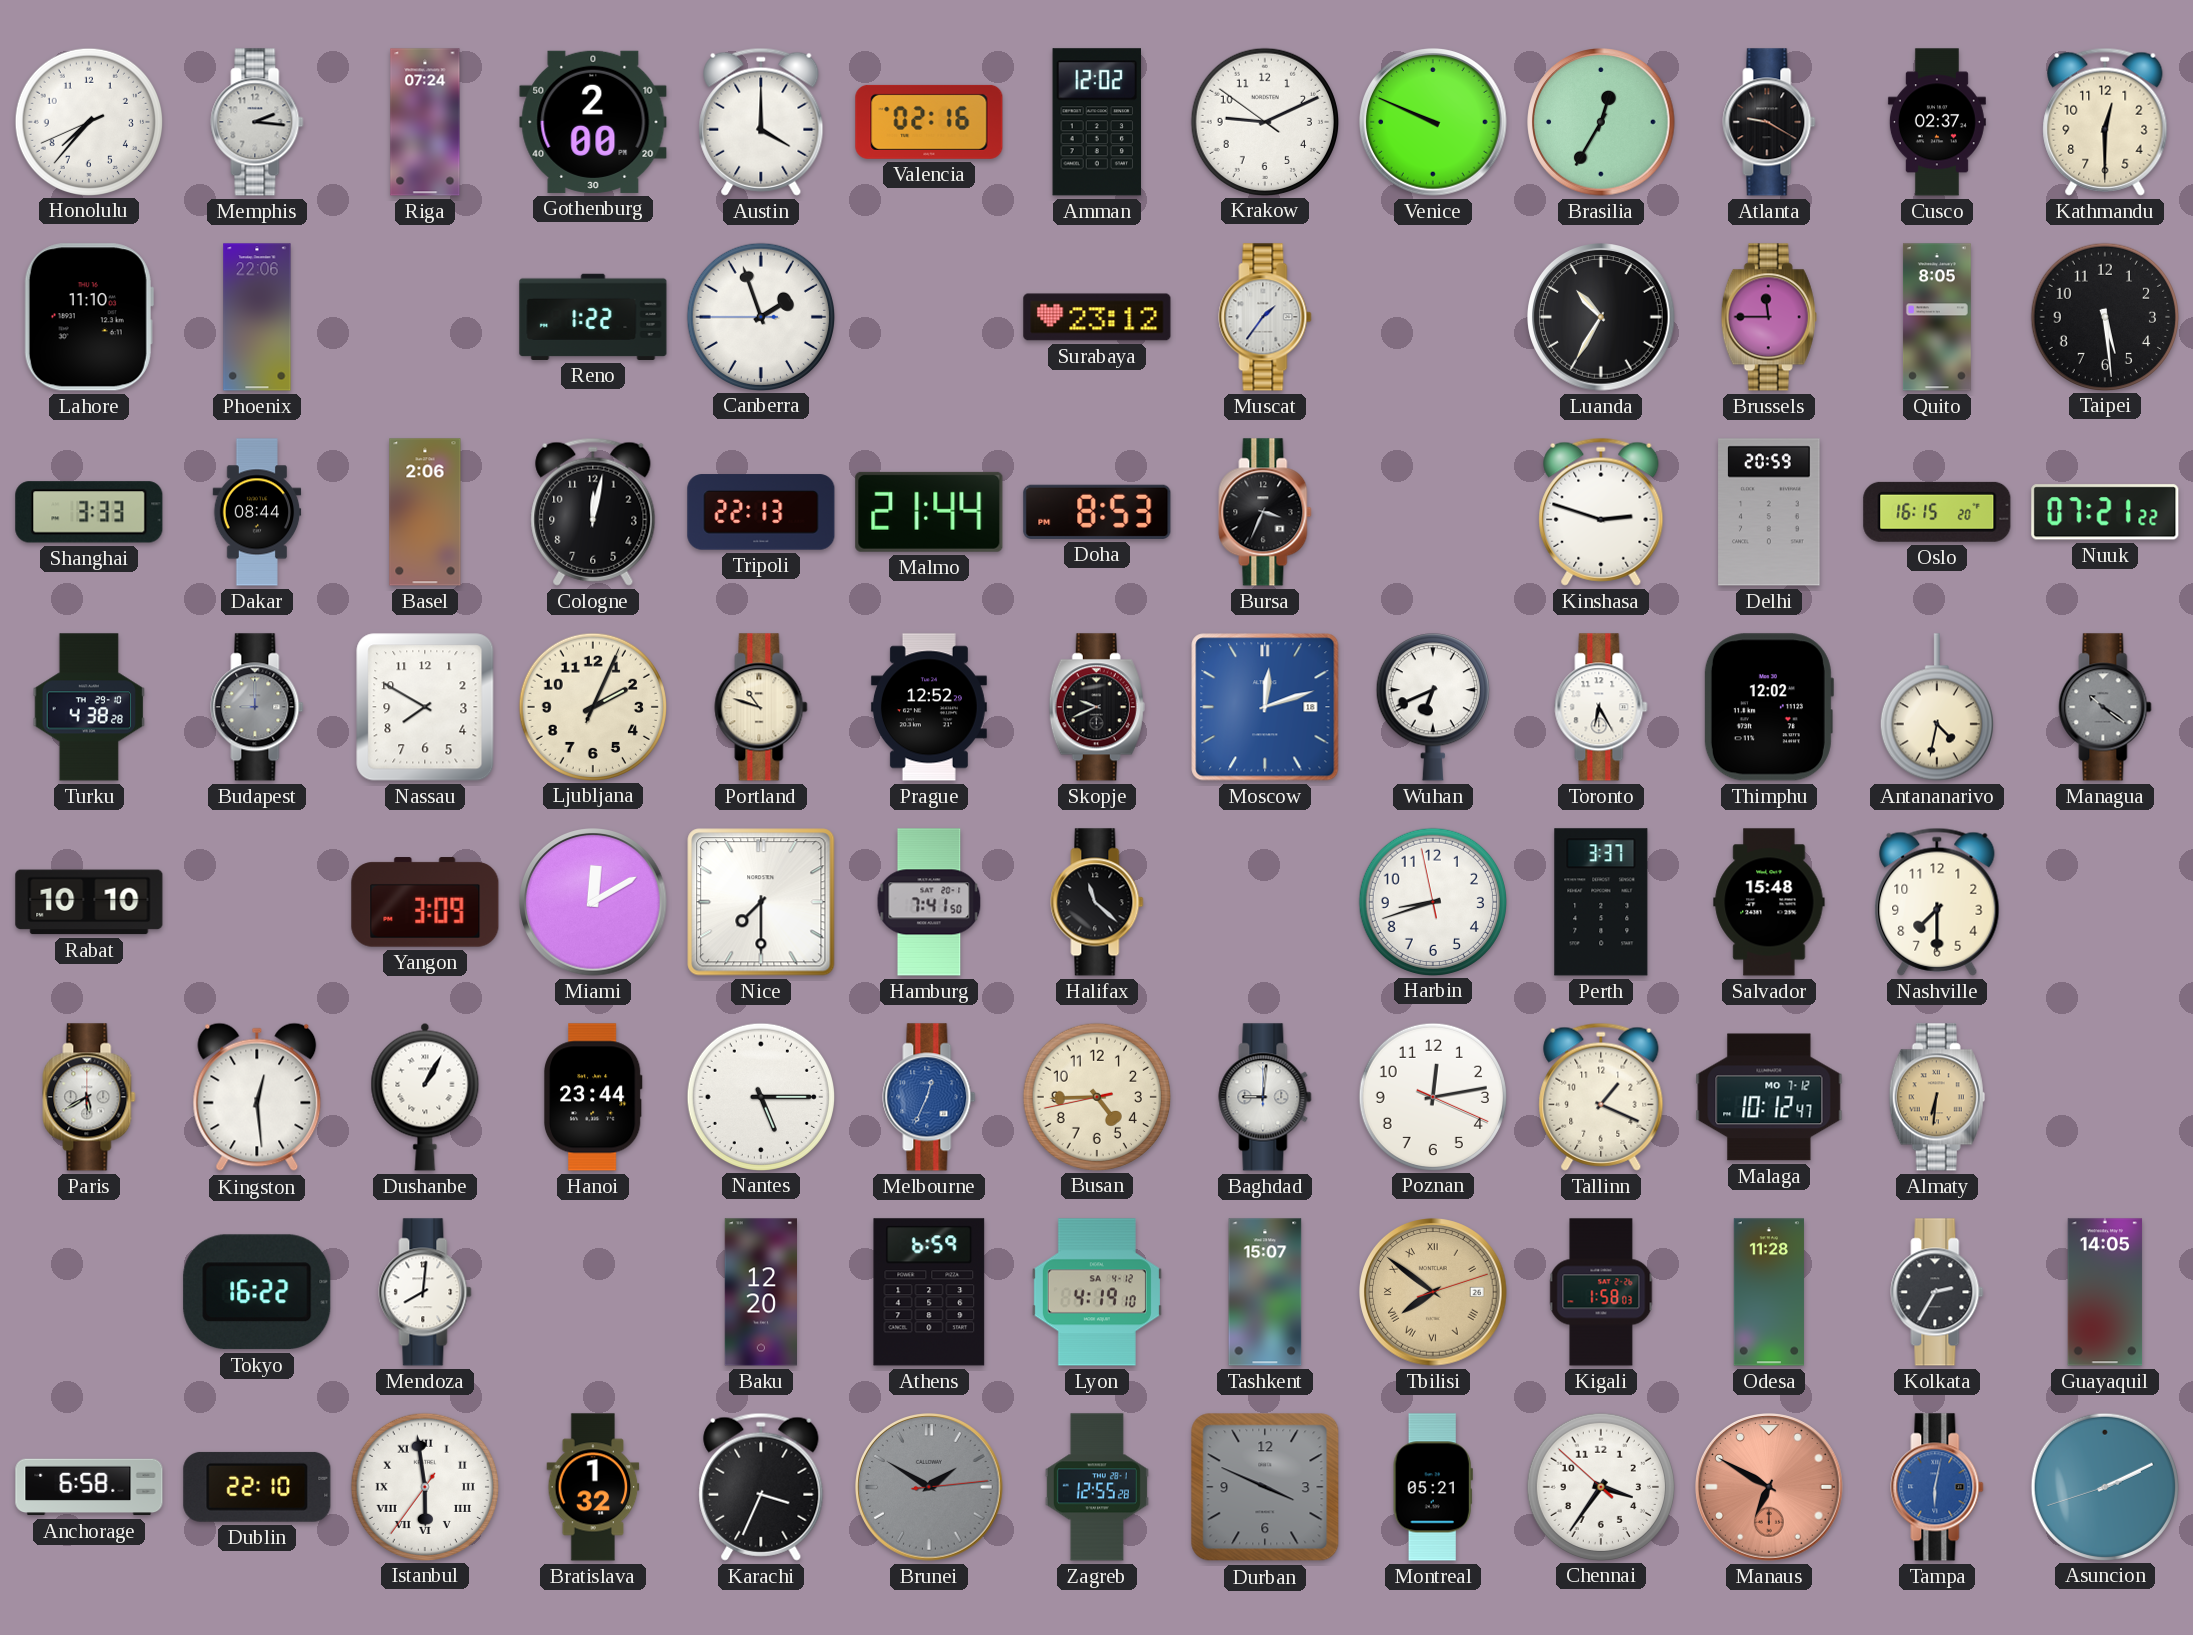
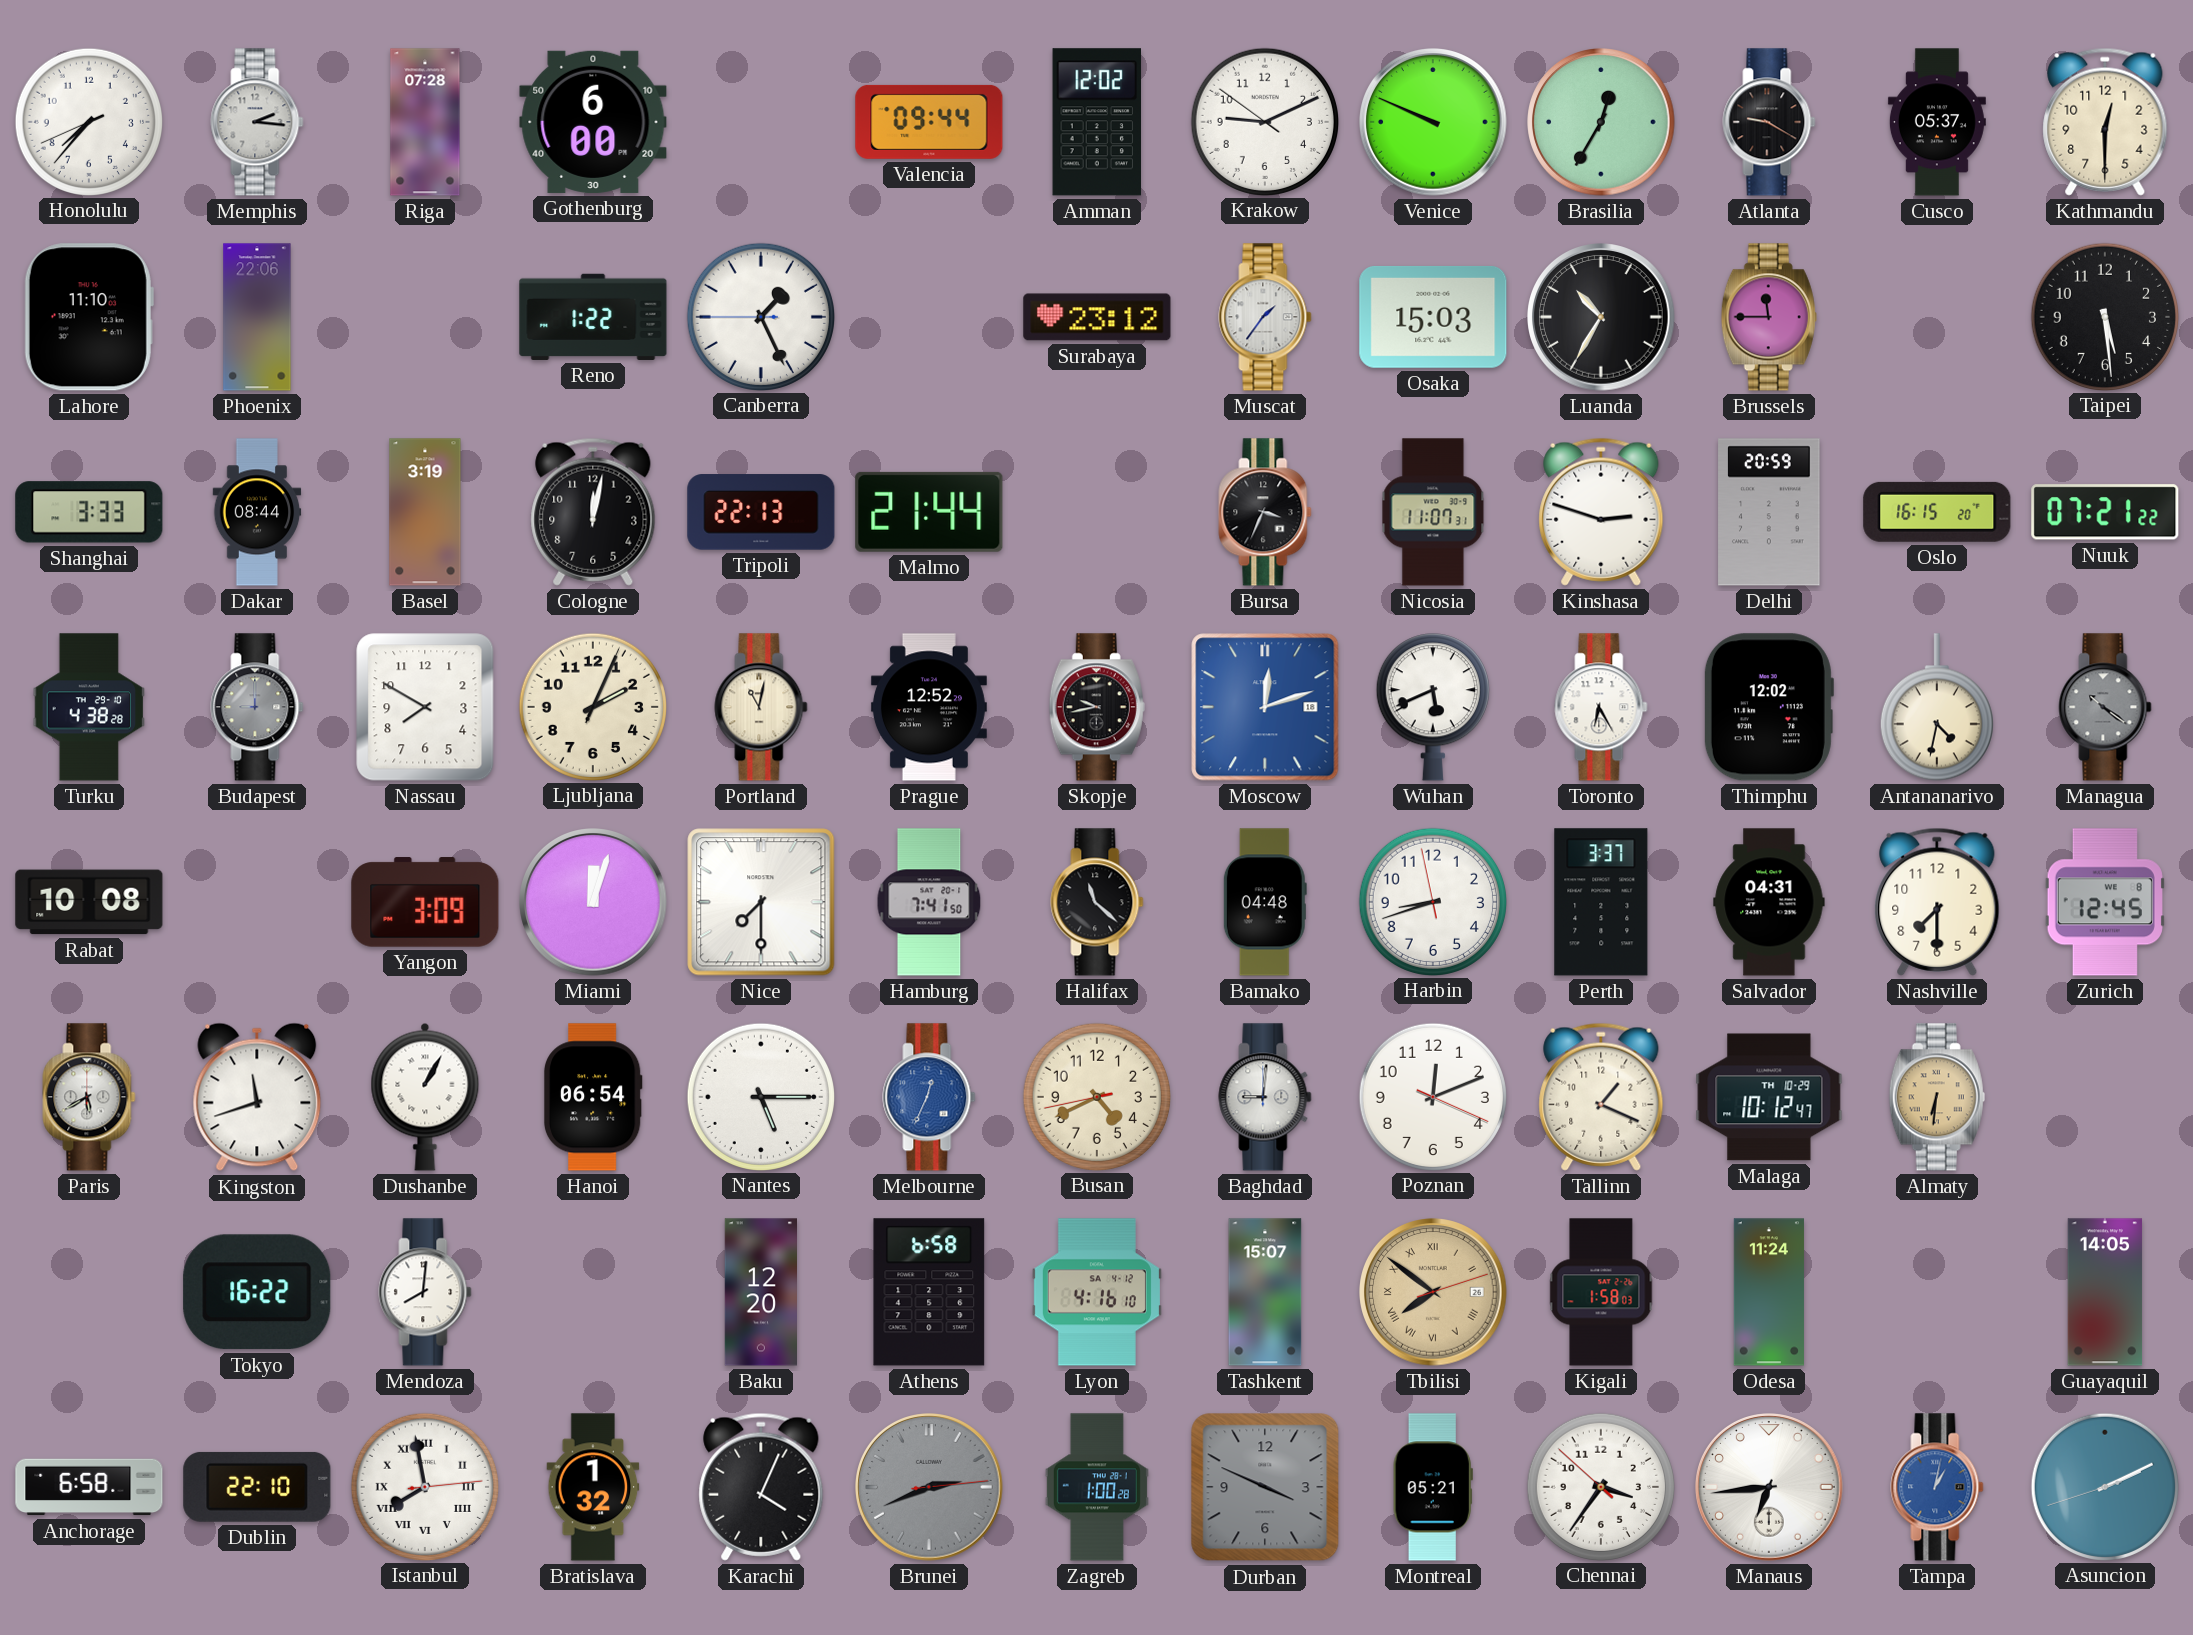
Riga: 07:24 -> 07:28
Gothenburg: 2:00 -> 6:00
Austin: 4:00 -> none
Valencia: 02:16 -> 09:44
Cusco: 02:37 -> 05:37
Canberra: 1:56 -> 1:25
Osaka: none -> 15:03
Quito: 8:05 -> none
Basel: 2:06 -> 3:19
Doha: 8:53 -> none
Nicosia: none -> 11:07
Portland: 10:48 -> 11:02
Skopje: 9:41 -> 9:43
Wuhan: 6:41 -> 5:41
Rabat: 10:10 -> 10:08
Miami: 12:10 -> 12:03
Bamako: none -> 04:48
Salvador: 15:48 -> 04:31
Zurich: none -> 12:45
Kingston: 12:29 -> 11:42
Hanoi: 23:44 -> 06:54
Busan: 4:44 -> 4:40
Poznan: 12:13 -> 12:11
Malaga date: MO 7-12 -> TH 10-29
Athens: 6:59 -> 6:58
Lyon: 4:19 -> 4:16
Odesa: 11:28 -> 11:24
Kolkata: 2:35 -> none
Istanbul: 5:58 -> 7:58
Karachi: 3:34 -> 4:04
Brunei: 1:50 -> 2:41
Zagreb: 12:55 -> 1:00
Manaus: 6:50 -> 6:44
Manaus dial: salmon -> white
Tampa: 6:02 -> 1:02
